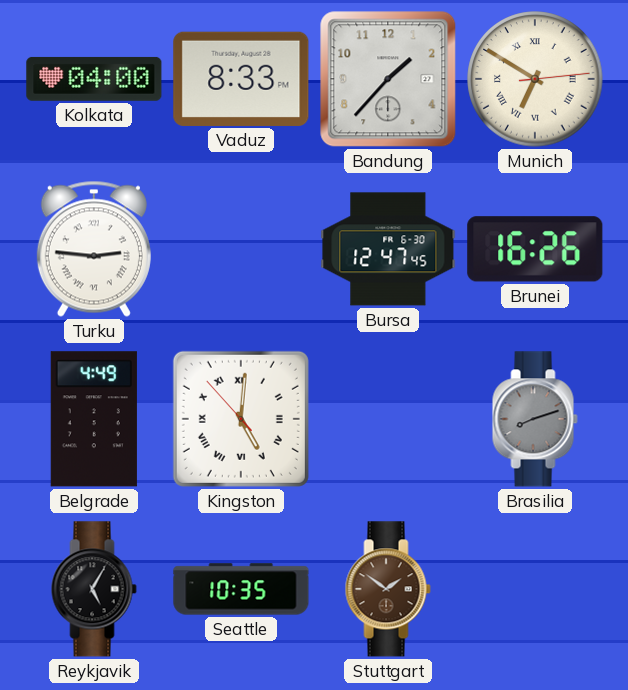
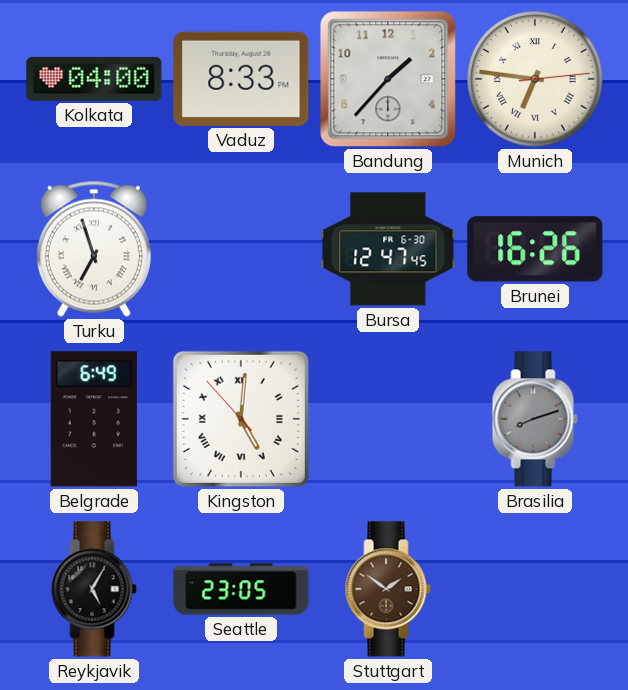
Munich: 6:50 -> 6:46
Turku: 2:46 -> 6:57
Belgrade: 4:49 -> 6:49
Seattle: 10:35 -> 23:05
